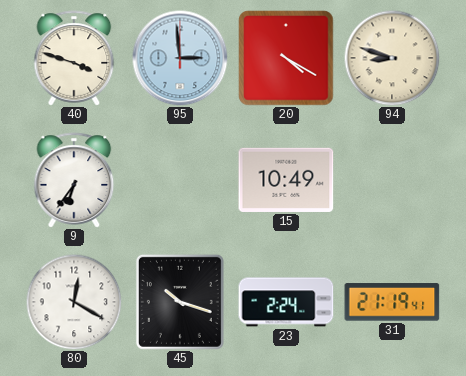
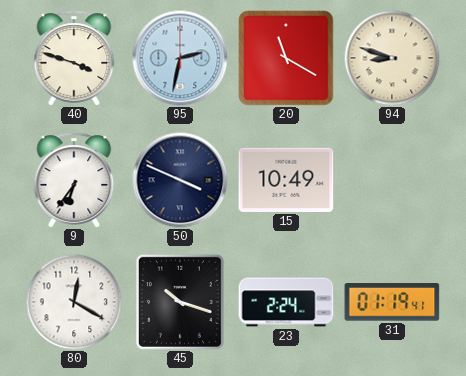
95: 2:59 -> 2:32
20: 4:20 -> 11:20
50: none -> 3:49
31: 21:19 -> 01:19
